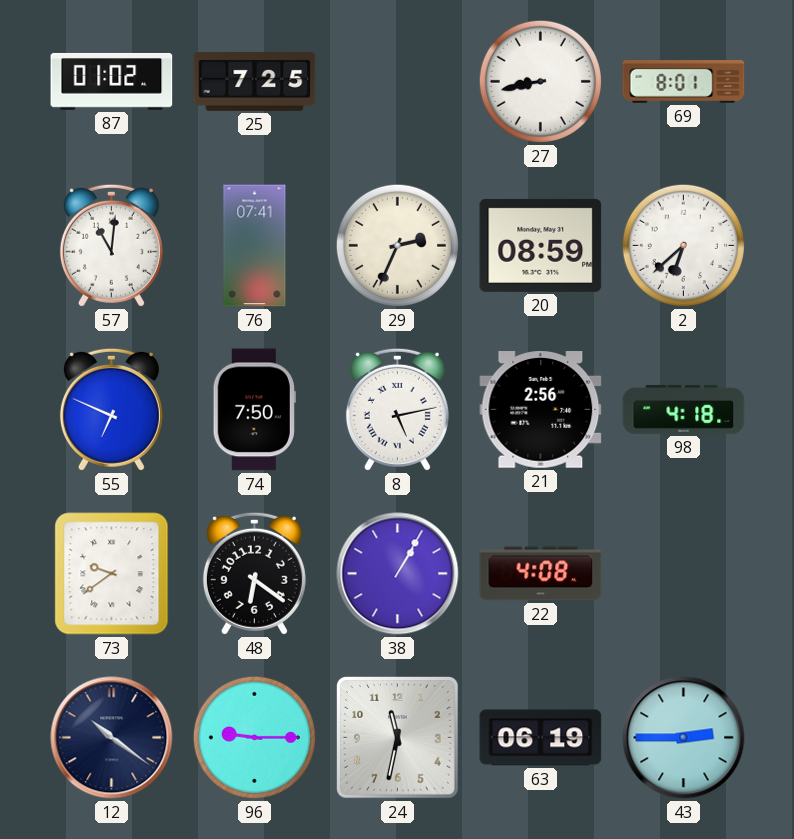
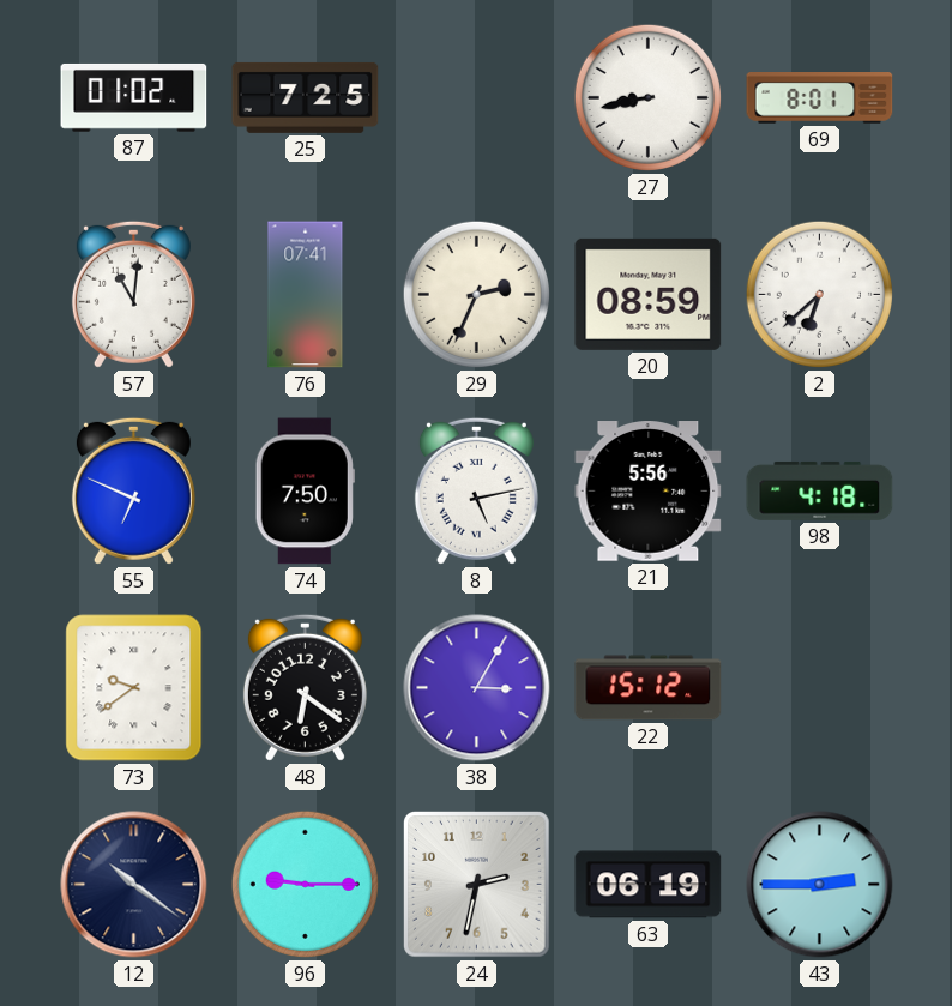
21: 2:56 -> 5:56
38: 1:05 -> 3:05
22: 4:08 -> 15:12
24: 11:32 -> 2:32
